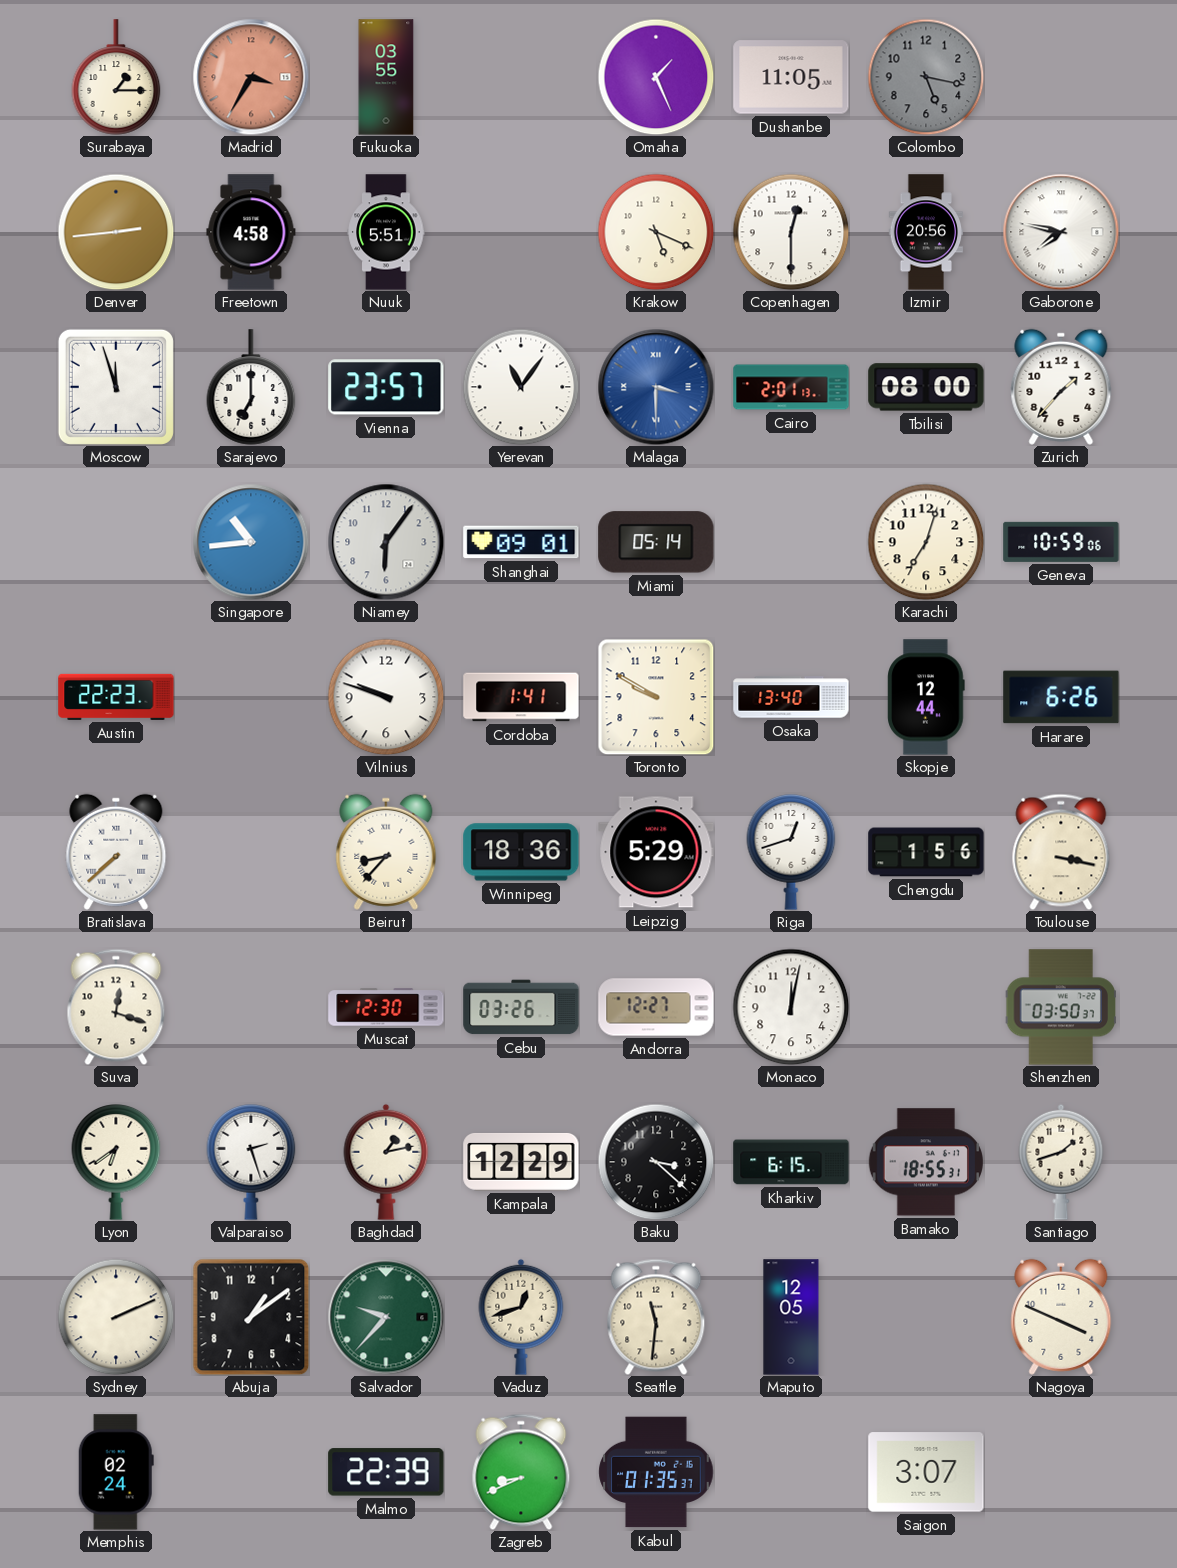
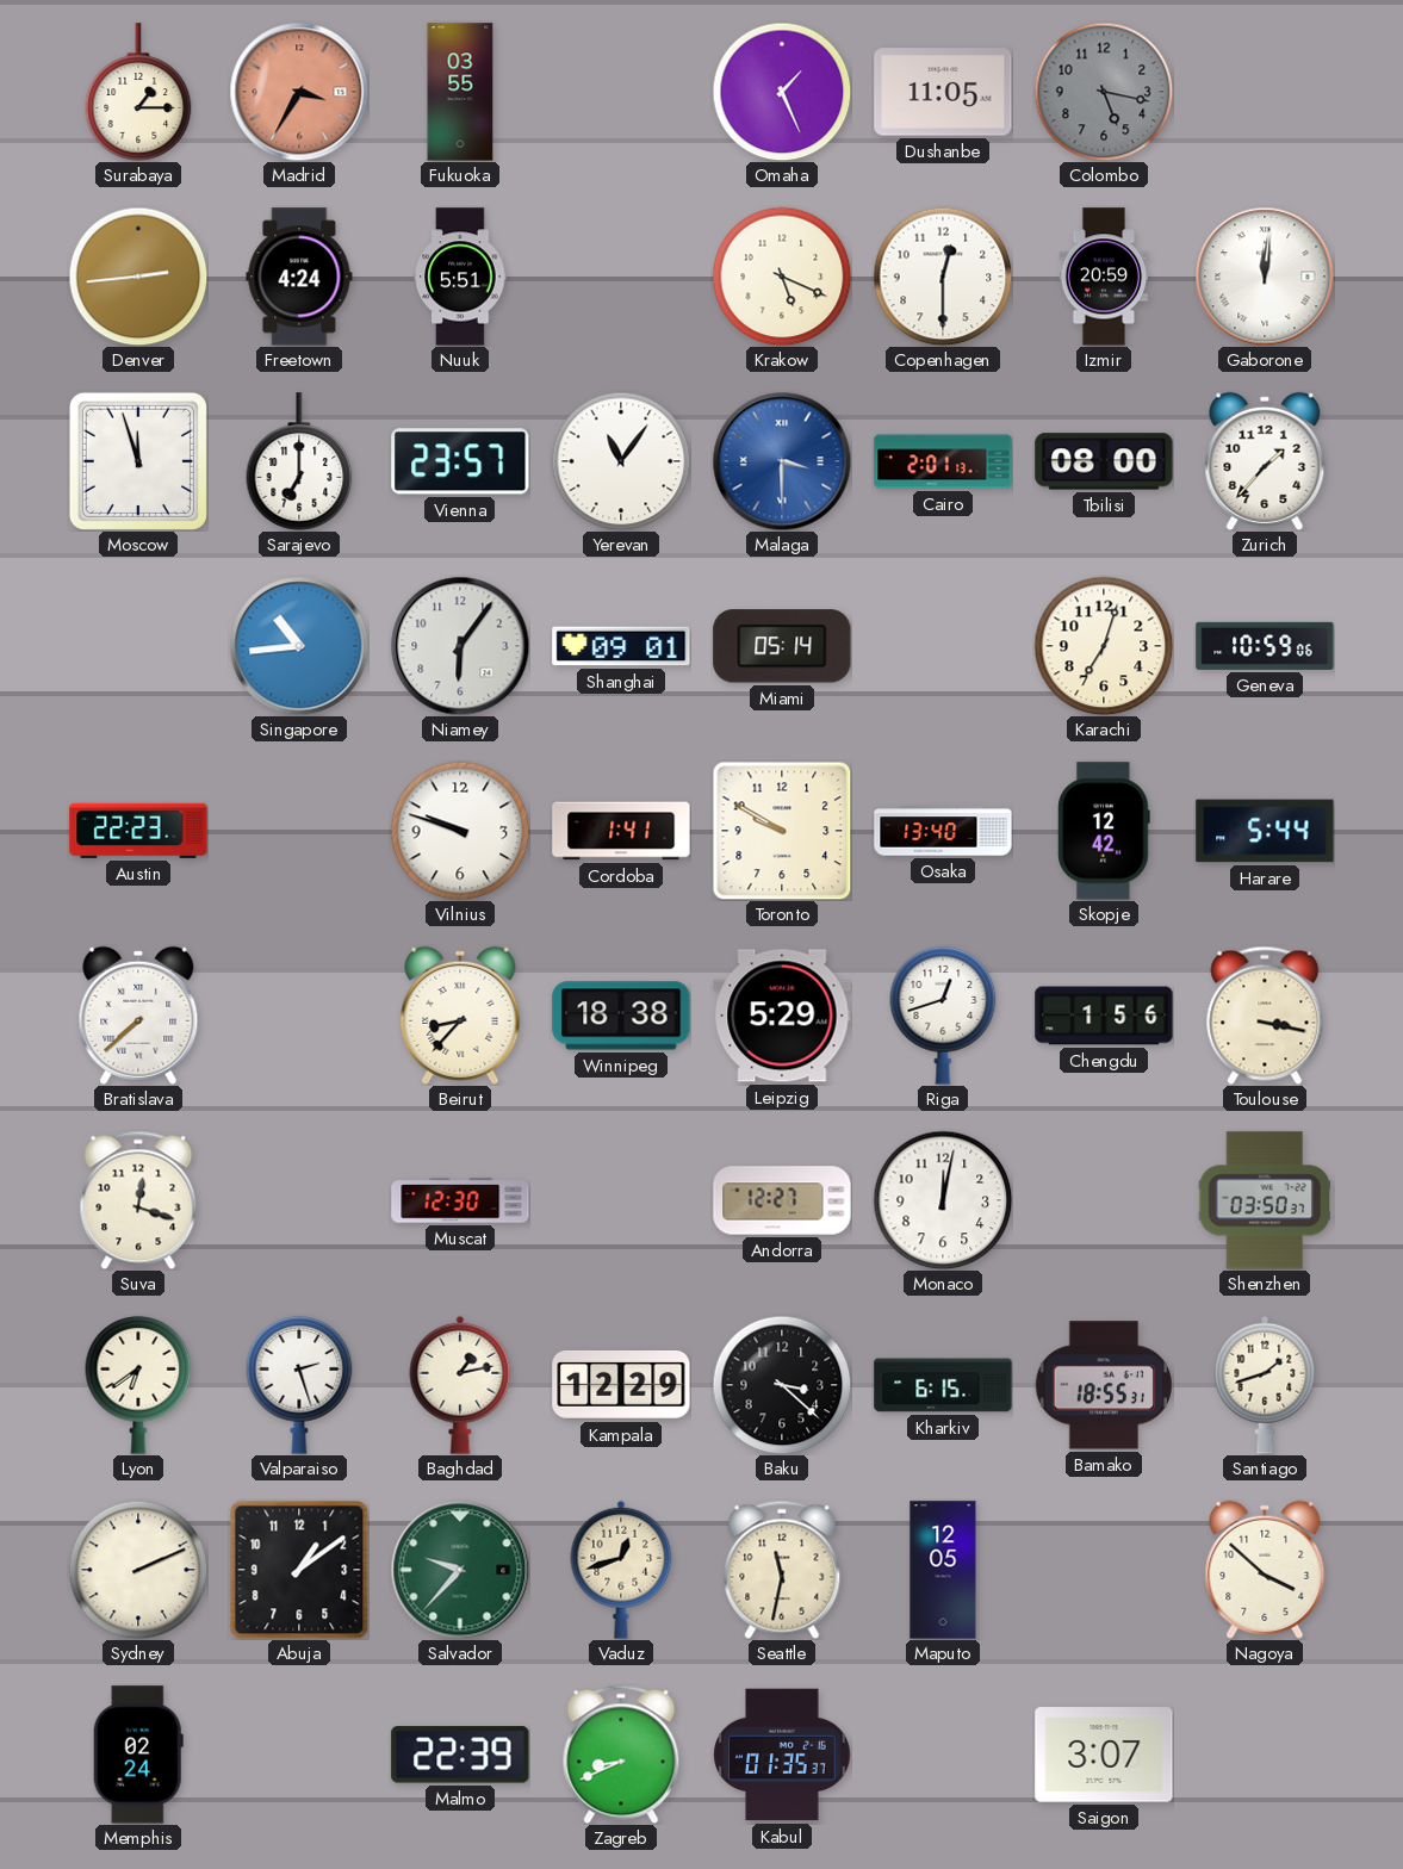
Freetown: 4:58 -> 4:24
Izmir: 20:56 -> 20:59
Gaborone: 7:47 -> 12:01
Skopje: 12:44 -> 12:42
Harare: 6:26 -> 5:44
Winnipeg: 18:36 -> 18:38
Cebu: 03:26 -> none
Seattle: 11:31 -> 11:32
Nagoya: 3:49 -> 3:52
